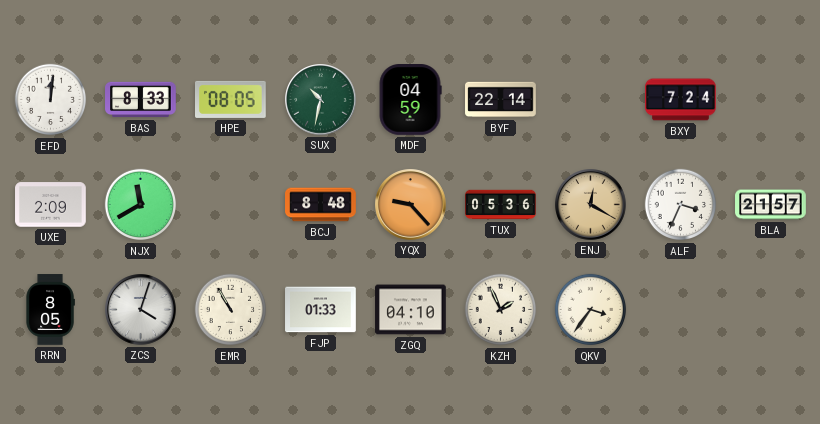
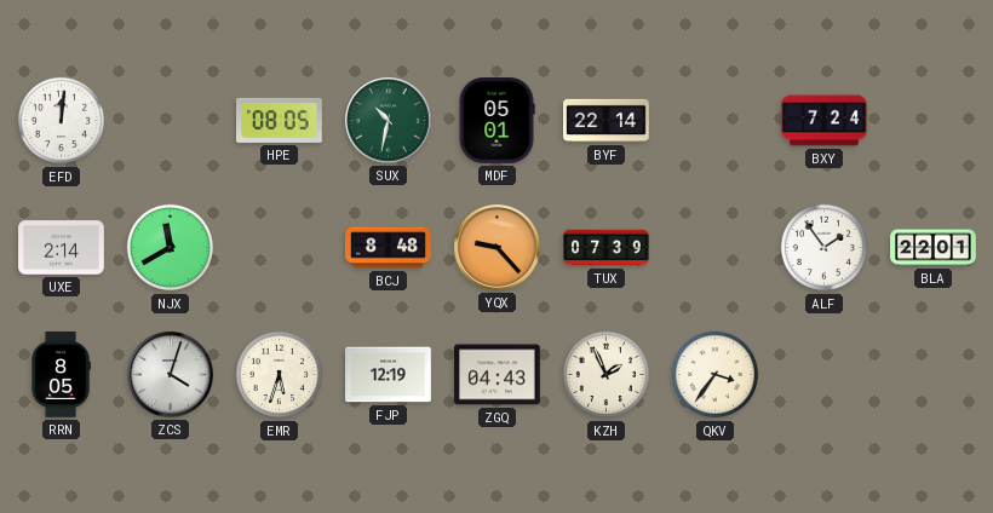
BAS: 8:33 -> none
MDF: 04:59 -> 05:01
UXE: 2:09 -> 2:14
TUX: 05:36 -> 07:39
ENJ: 12:20 -> none
ALF: 3:34 -> 1:54
BLA: 21:57 -> 22:01
EMR: 10:55 -> 5:33
FJP: 01:33 -> 12:19
ZGQ: 04:10 -> 04:43
